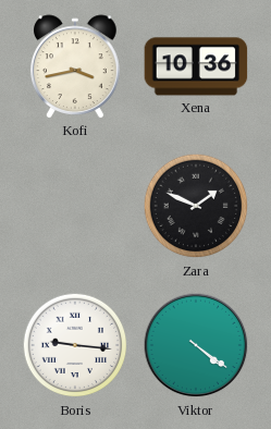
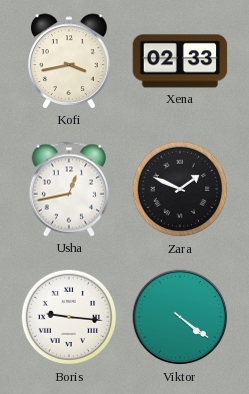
Xena: 10:36 -> 02:33
Usha: none -> 12:43
